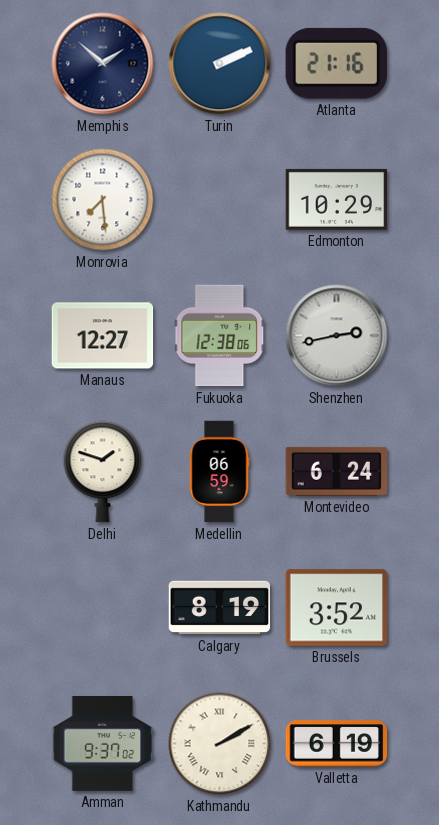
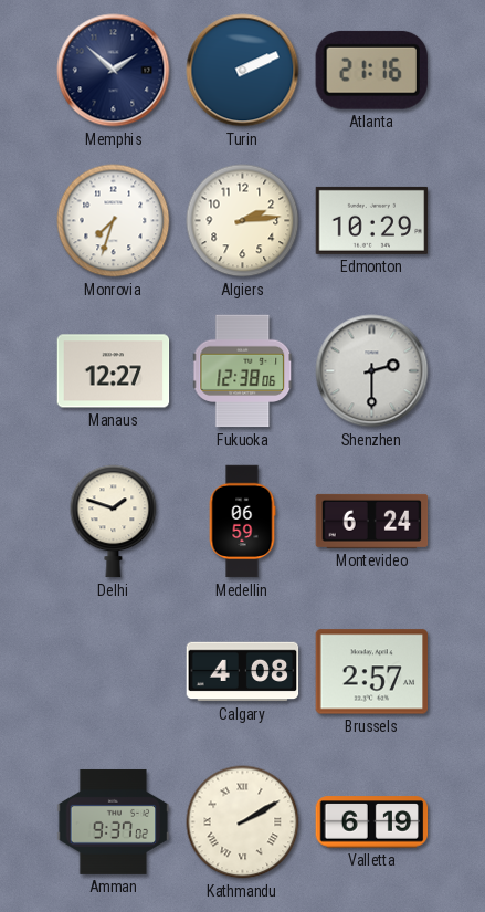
Monrovia: 7:29 -> 7:33
Algiers: none -> 2:14
Shenzhen: 2:43 -> 2:30
Calgary: 8:19 -> 4:08
Brussels: 3:52 -> 2:57
